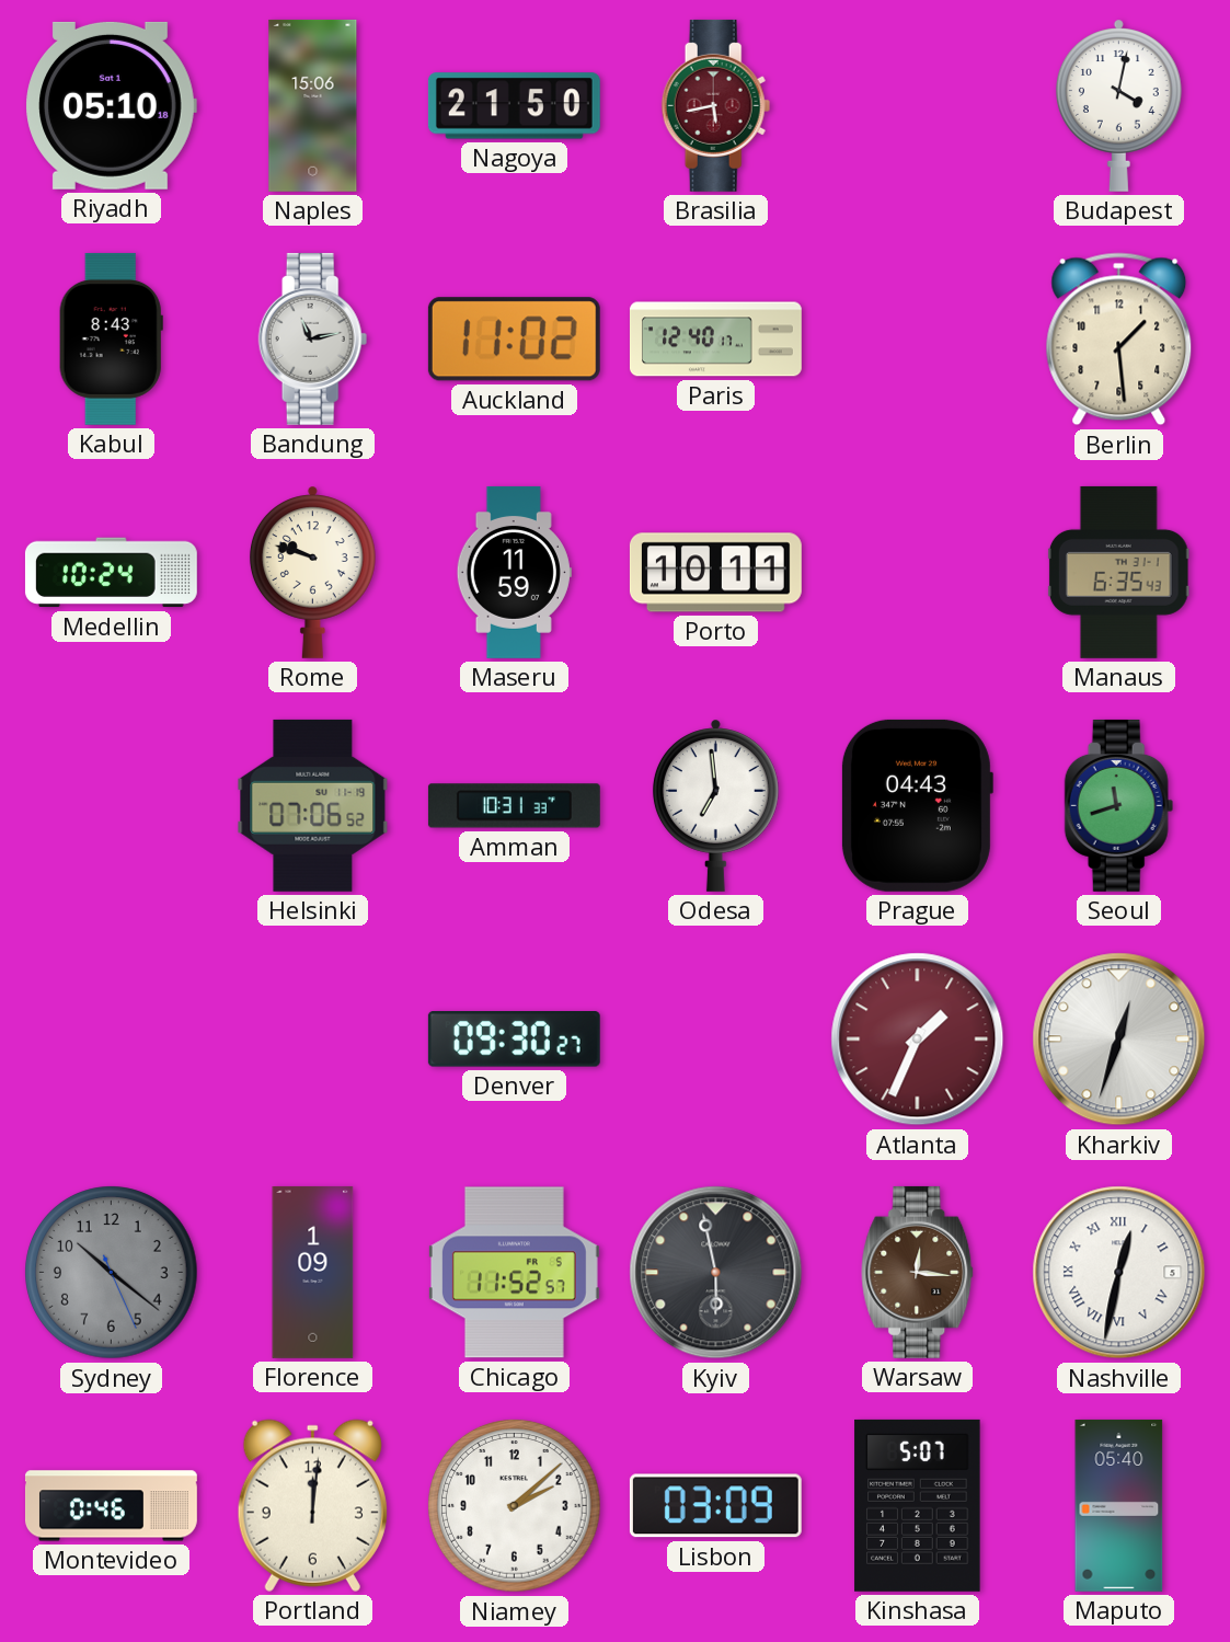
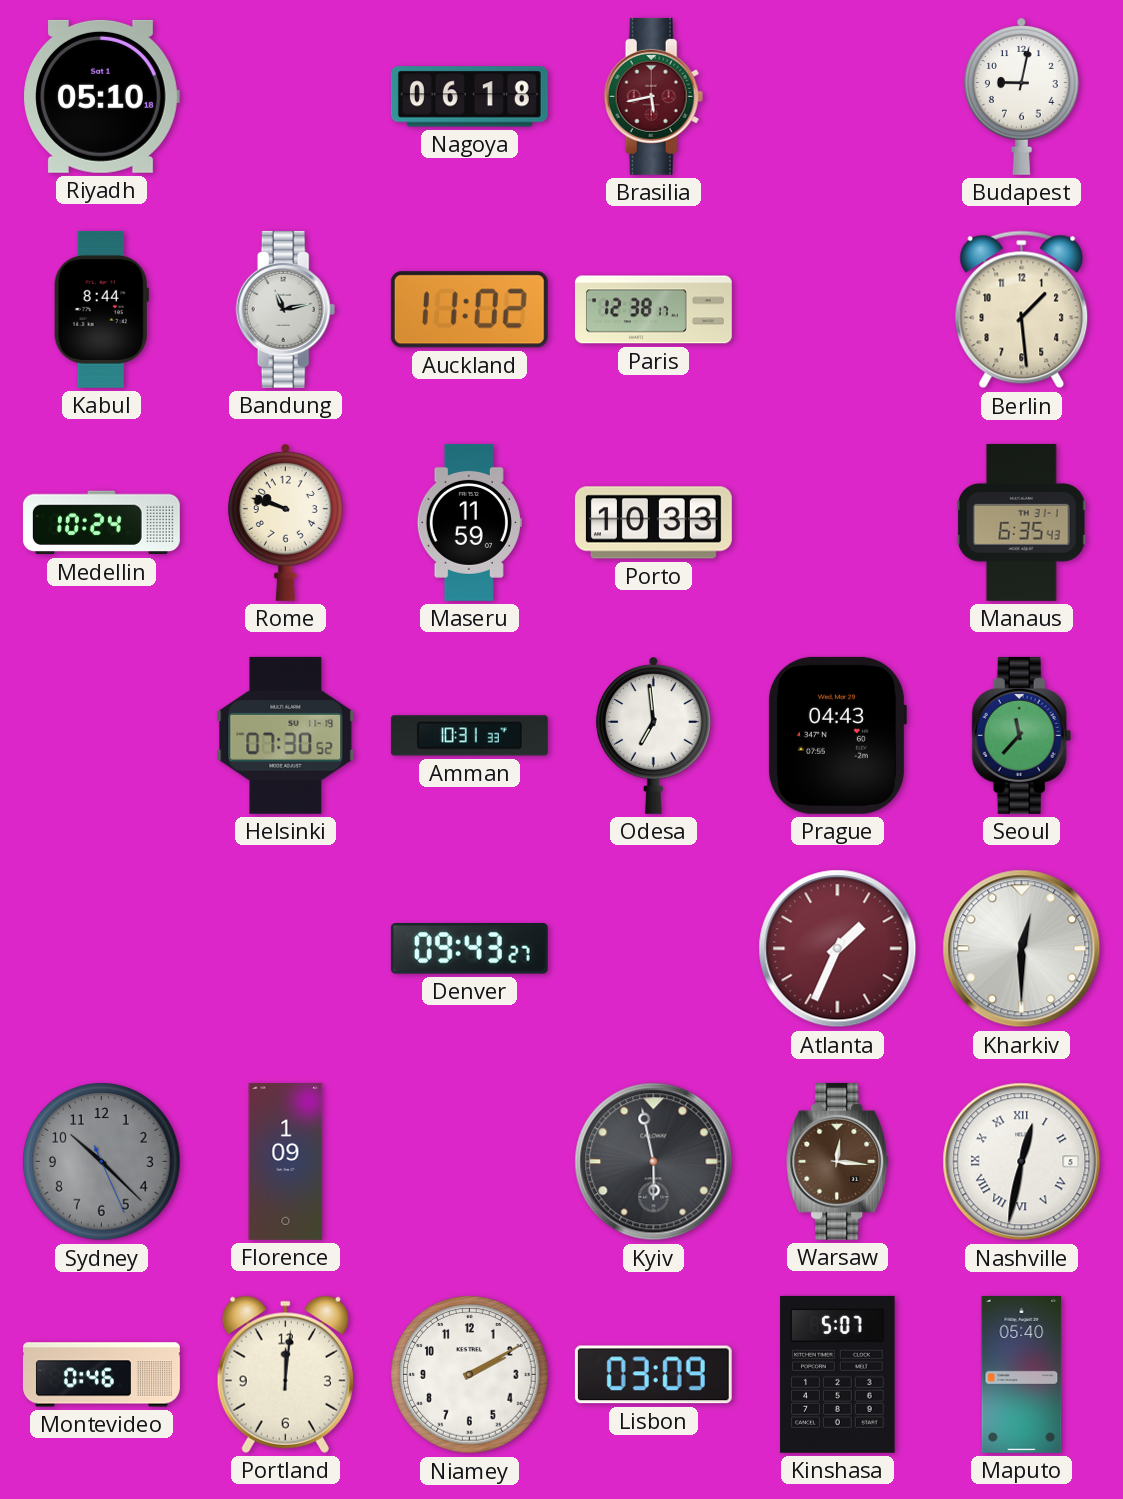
Naples: 15:06 -> none
Nagoya: 21:50 -> 06:18
Budapest: 4:02 -> 9:02
Kabul: 8:43 -> 8:44
Paris: 12:40 -> 12:38
Porto: 10:11 -> 10:33
Helsinki: 07:06 -> 07:30
Seoul: 11:42 -> 11:37
Denver: 09:30 -> 09:43
Kharkiv: 12:33 -> 12:30
Sydney: 10:21 -> 10:22
Chicago: 11:52 -> none
Niamey: 2:08 -> 2:10
